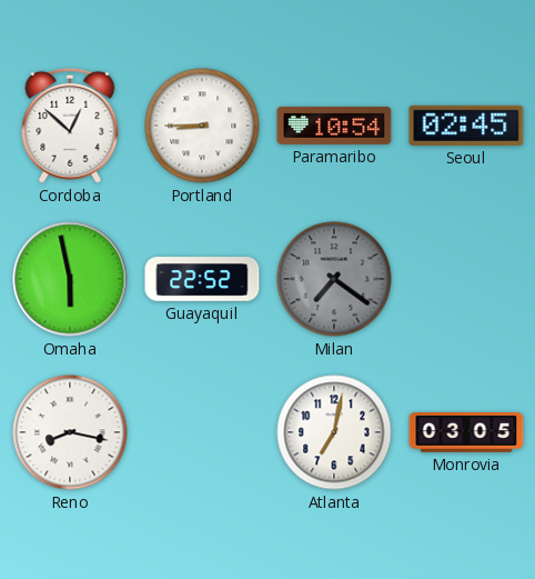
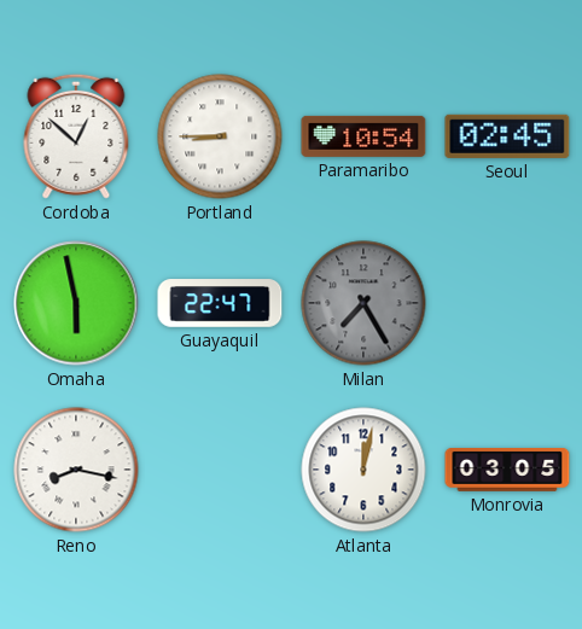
Guayaquil: 22:52 -> 22:47
Milan: 7:21 -> 7:25
Atlanta: 7:02 -> 12:02
